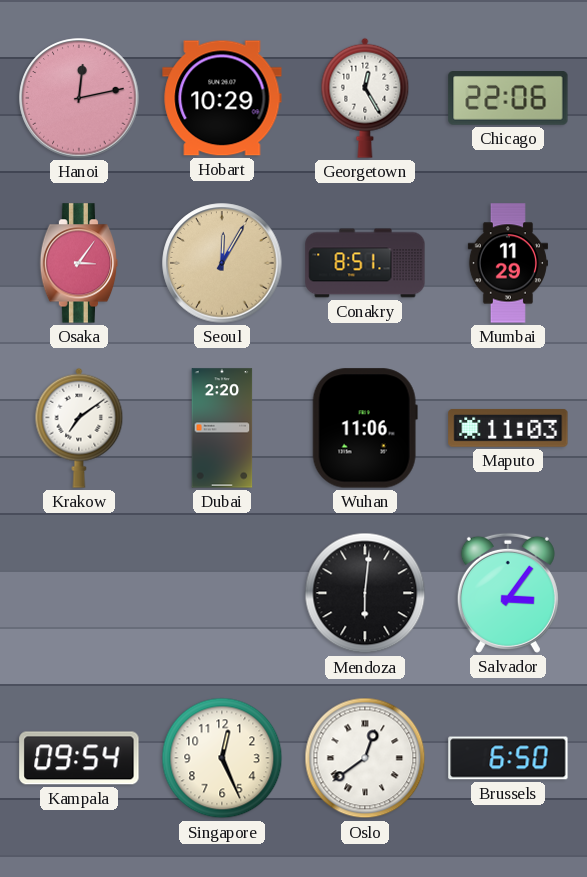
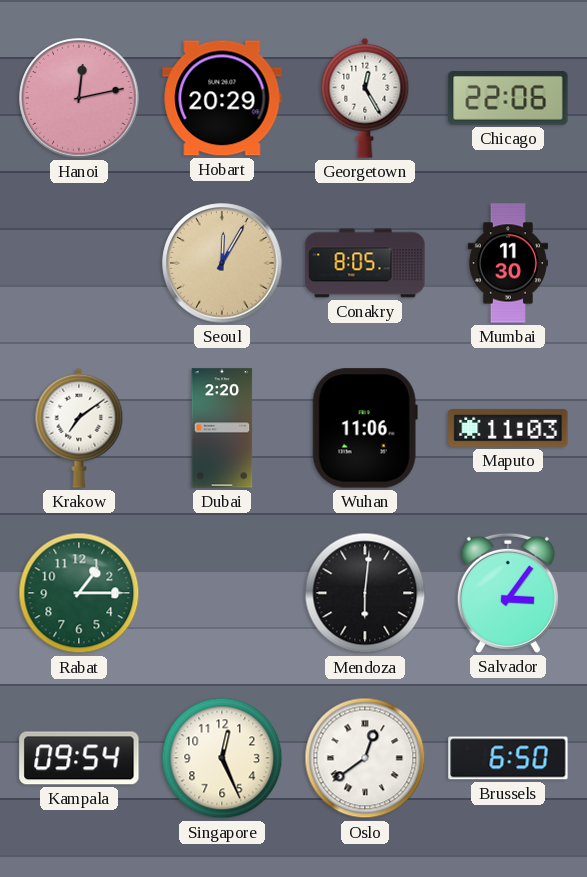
Hobart: 10:29 -> 20:29
Osaka: 3:06 -> none
Conakry: 8:51 -> 8:05
Mumbai: 11:29 -> 11:30
Rabat: none -> 1:15
